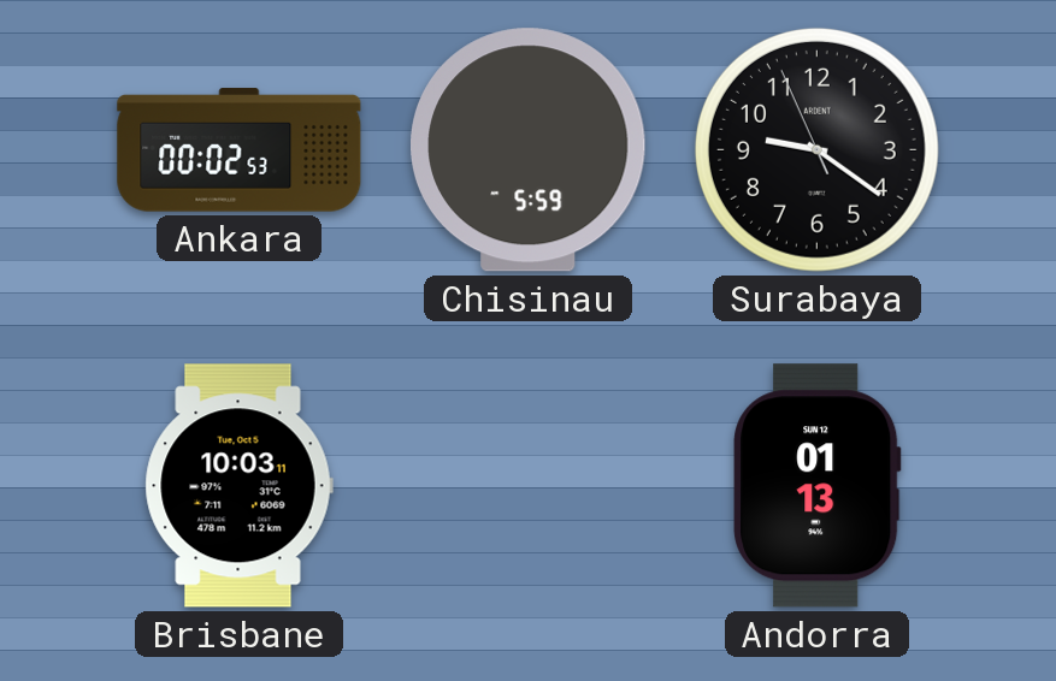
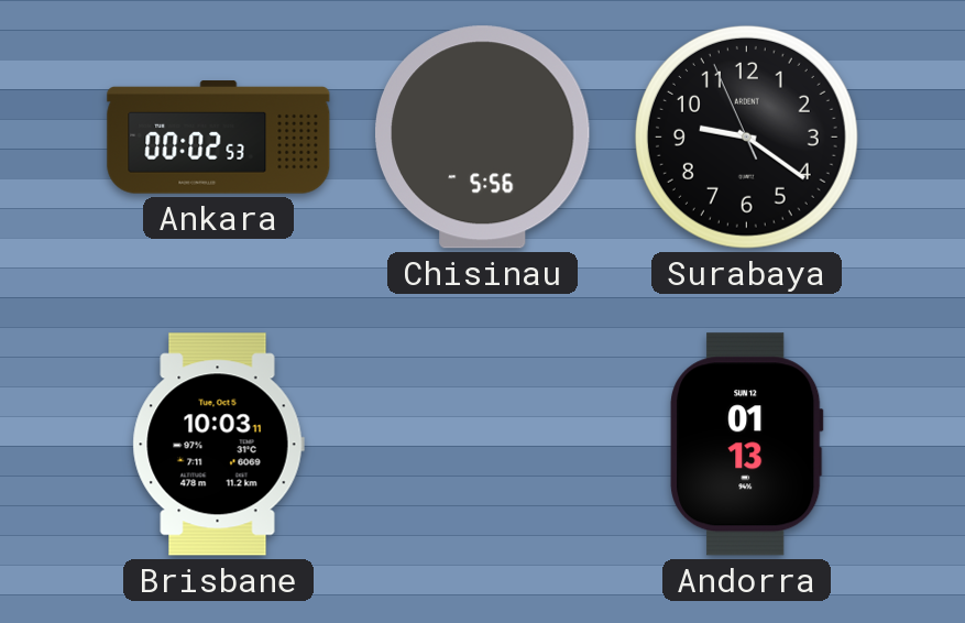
Chisinau: 5:59 -> 5:56
